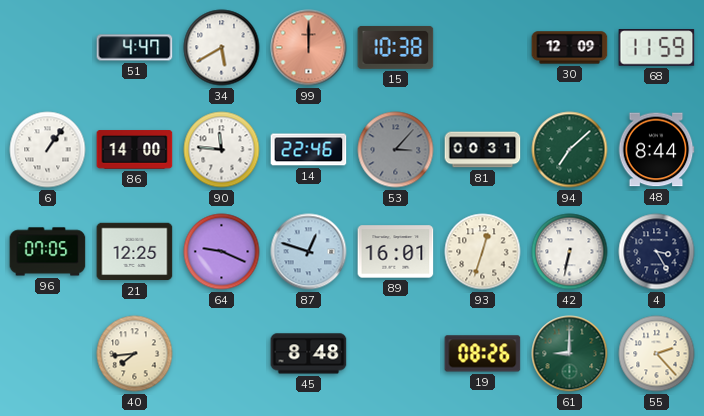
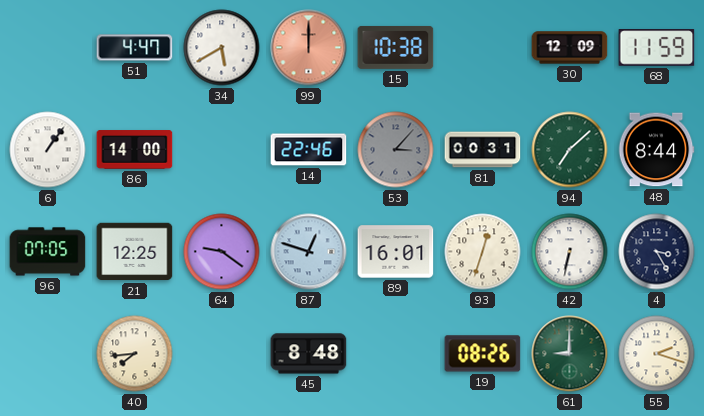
90: 11:46 -> none
64: 9:19 -> 9:21
55: 2:23 -> 2:18
